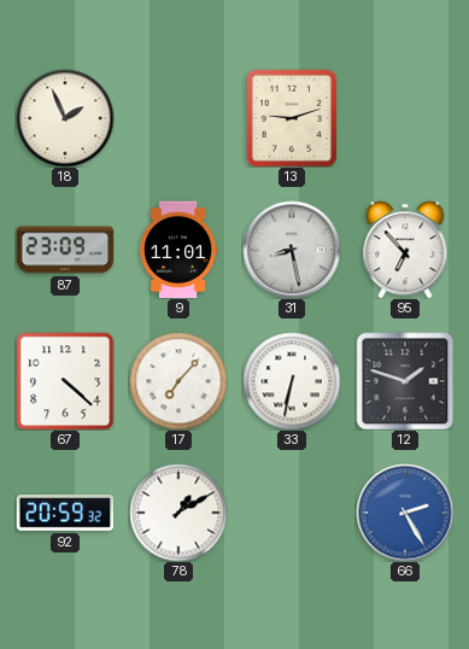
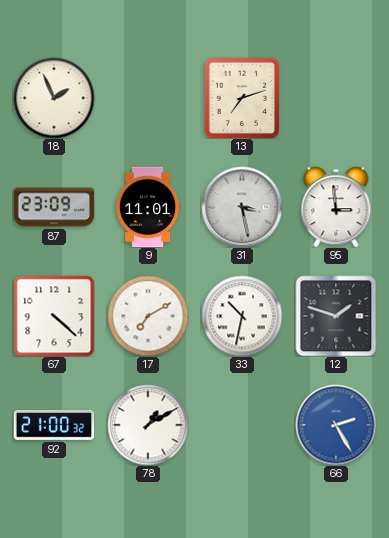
13: 9:12 -> 7:12
31: 8:28 -> 3:28
95: 6:53 -> 2:59
17: 7:07 -> 7:10
33: 6:32 -> 10:32
92: 20:59 -> 21:00
